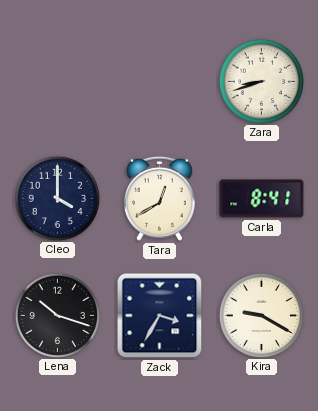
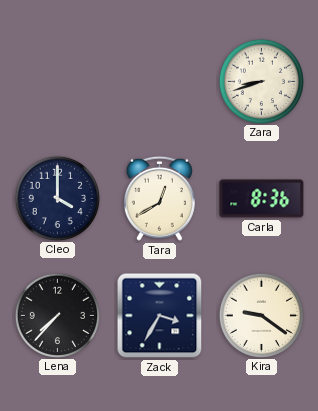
Carla: 8:41 -> 8:36
Lena: 10:18 -> 7:37
Kira: 9:20 -> 9:21
